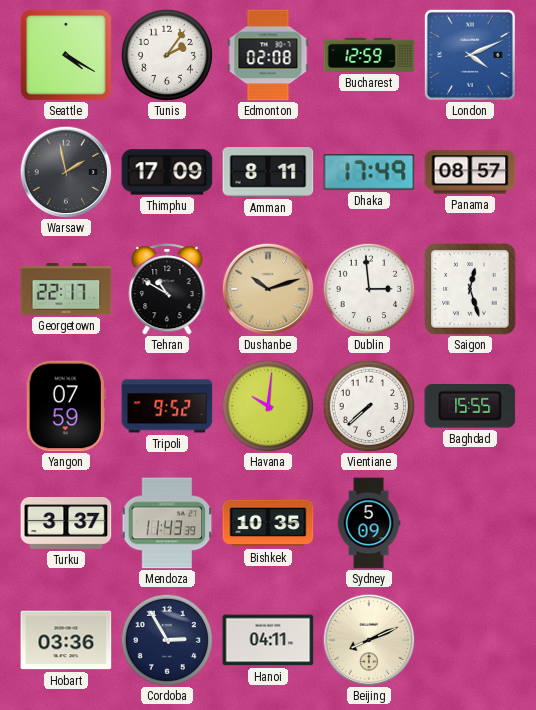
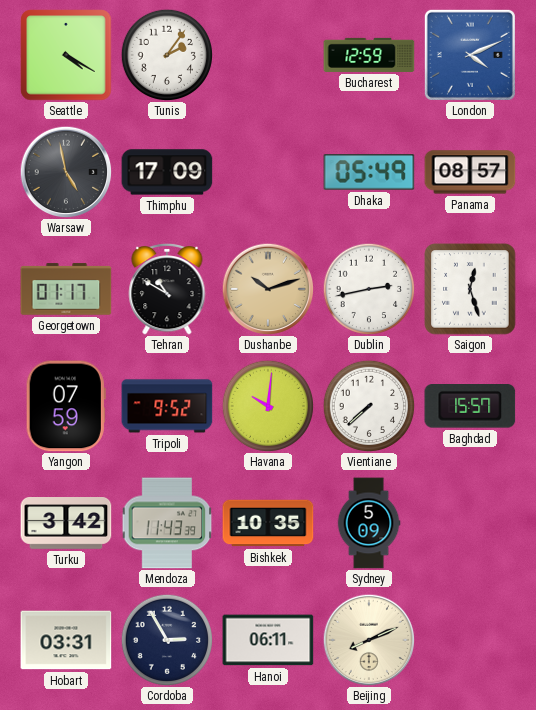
Edmonton: 02:08 -> none
Warsaw: 1:58 -> 4:58
Amman: 8:11 -> none
Dhaka: 17:49 -> 05:49
Georgetown: 22:17 -> 01:17
Dublin: 2:59 -> 2:43
Baghdad: 15:55 -> 15:57
Turku: 3:37 -> 3:42
Hobart: 03:36 -> 03:31
Hanoi: 04:11 -> 06:11
